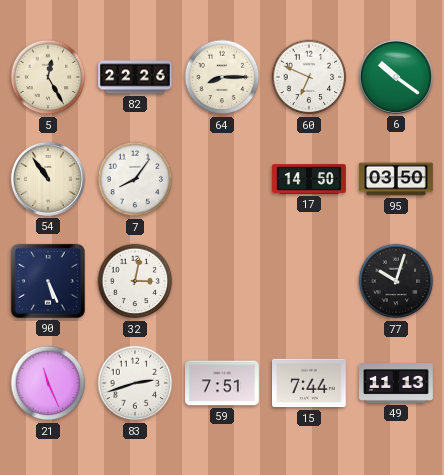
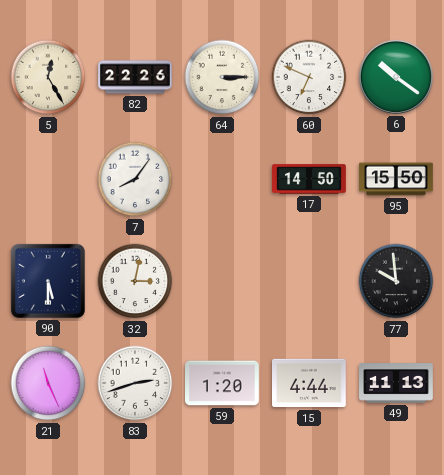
64: 8:15 -> 3:15
54: 10:54 -> none
95: 03:50 -> 15:50
90: 5:26 -> 5:30
77: 10:03 -> 9:59
59: 7:51 -> 1:20
15: 7:44 -> 4:44
